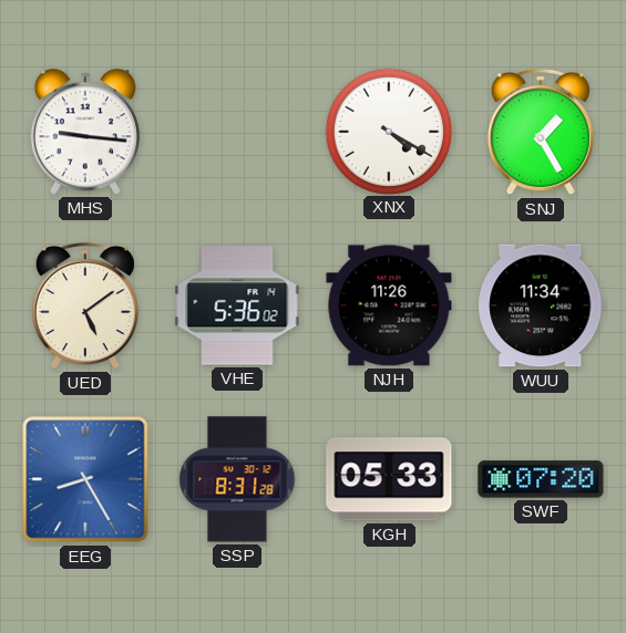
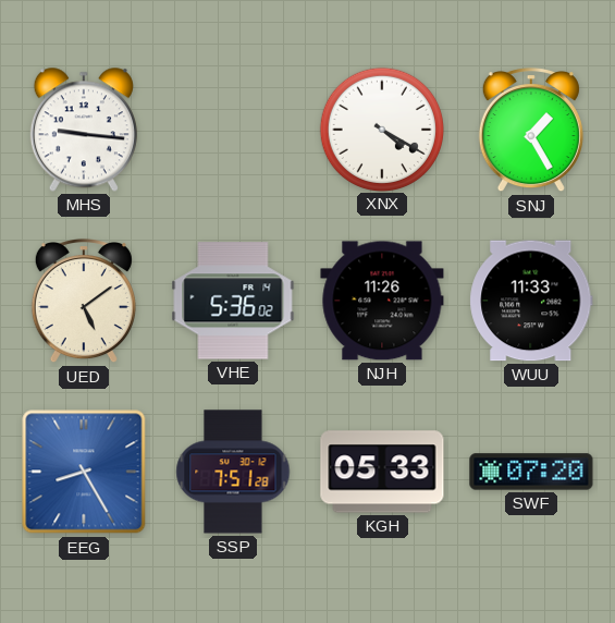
WUU: 11:34 -> 11:33
SSP: 8:31 -> 7:51
